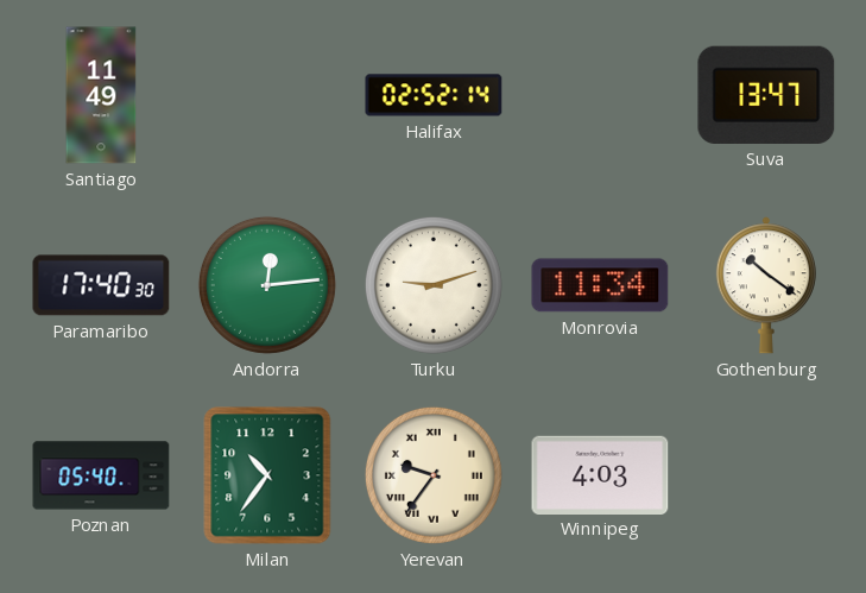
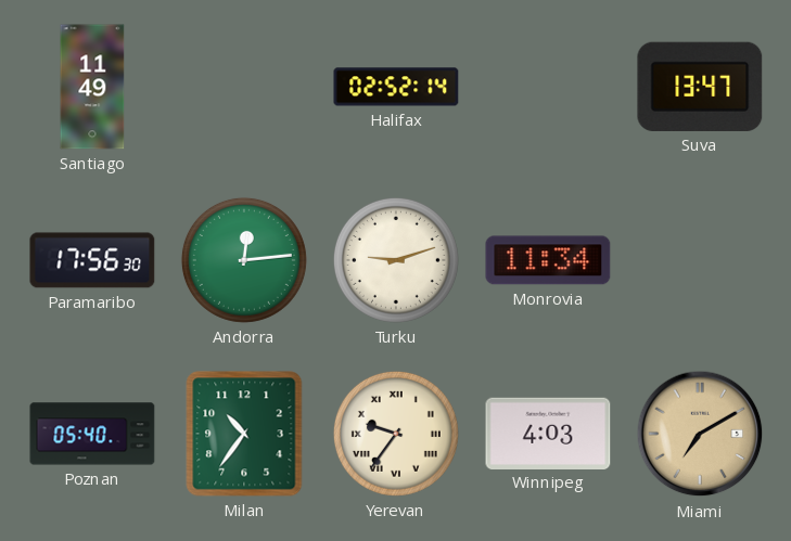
Paramaribo: 17:40 -> 17:56
Gothenburg: 10:21 -> none
Miami: none -> 7:10
